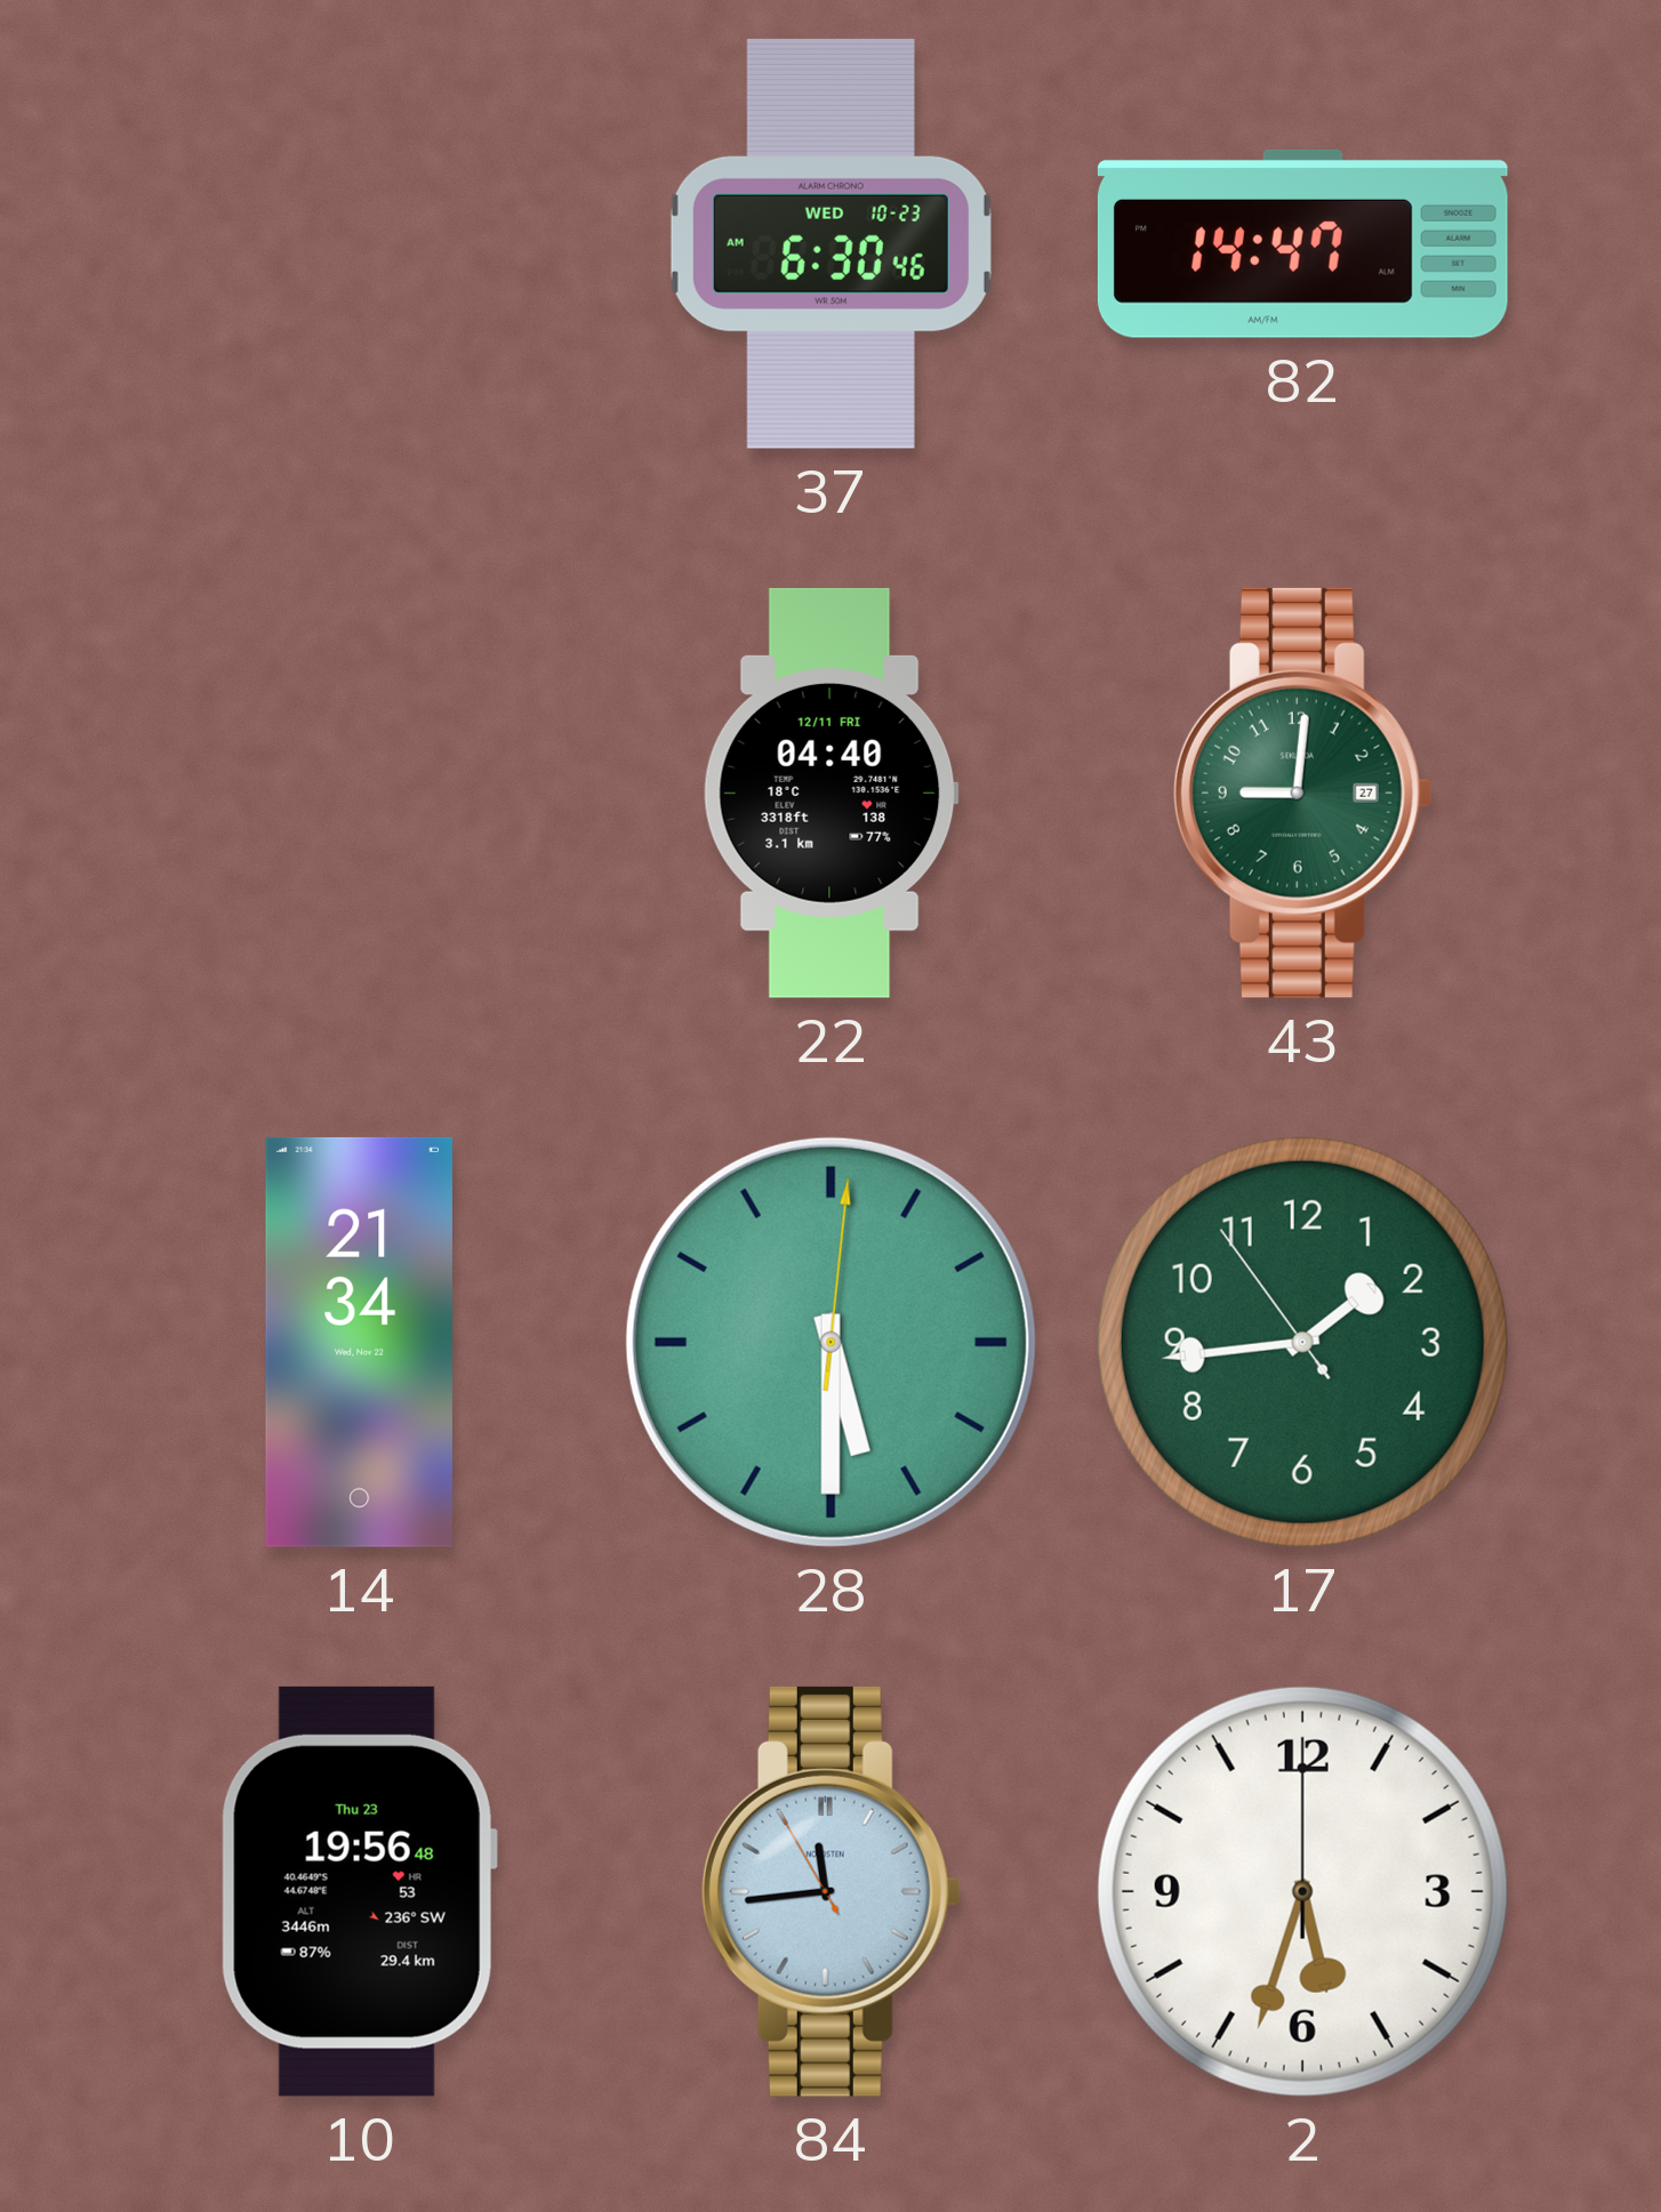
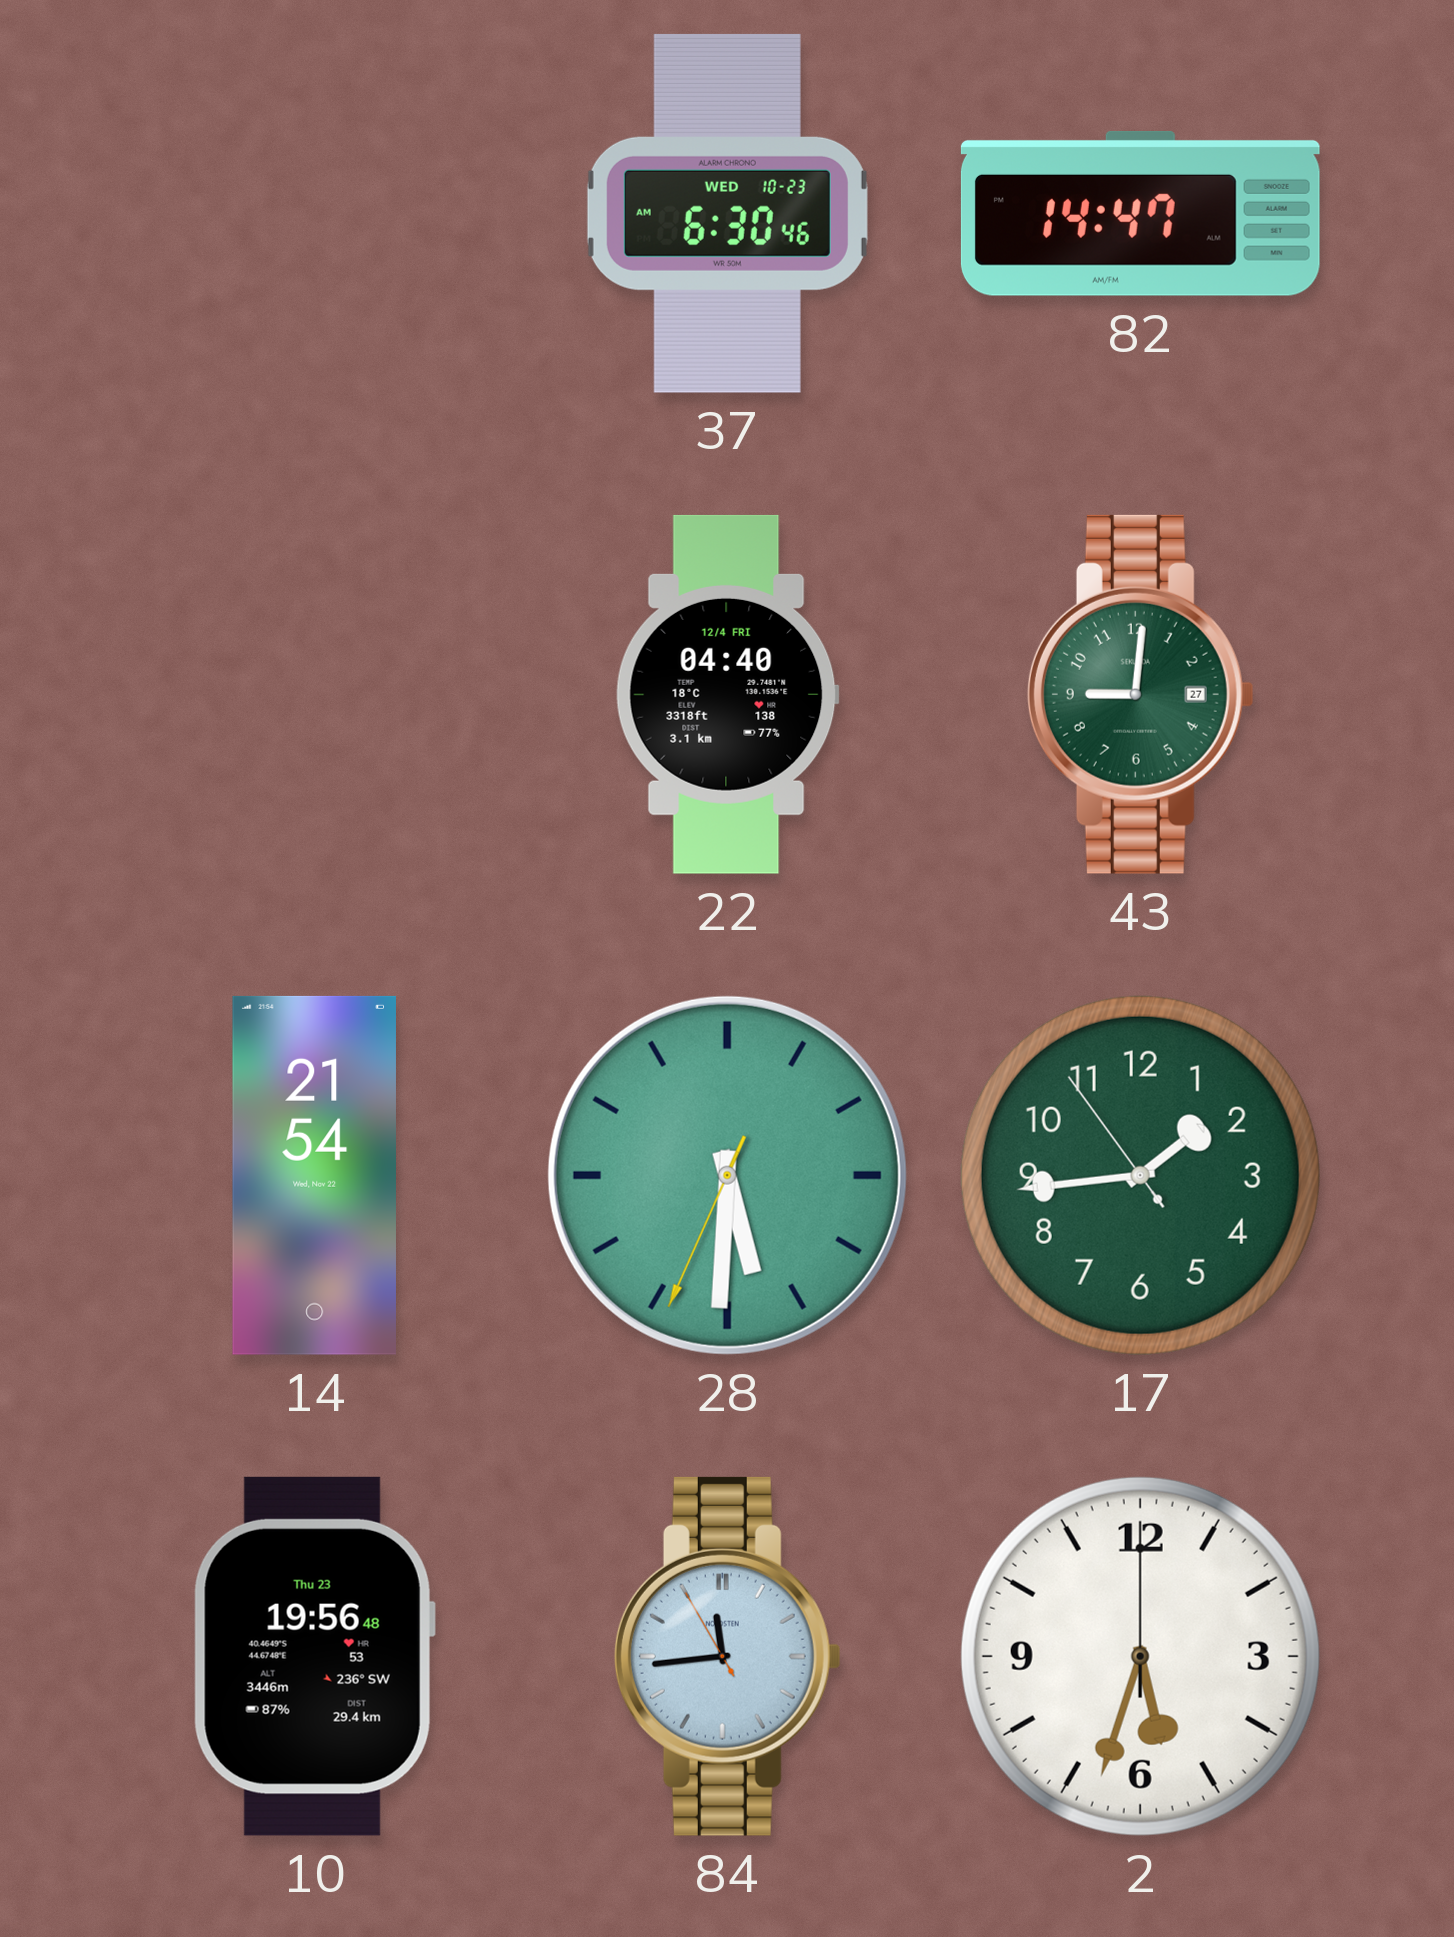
22 date: 12/11 FRI -> 12/4 FRI
14: 21:34 -> 21:54
28: 5:30:01 -> 5:30:34
